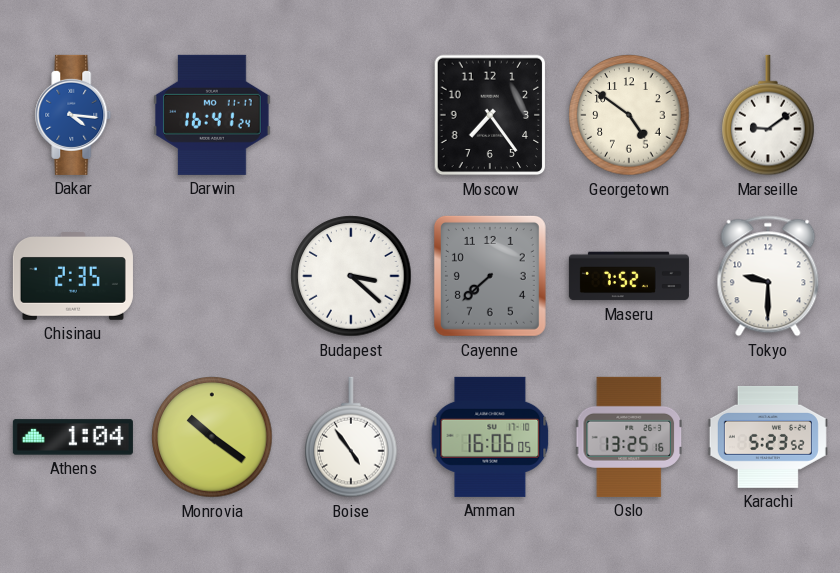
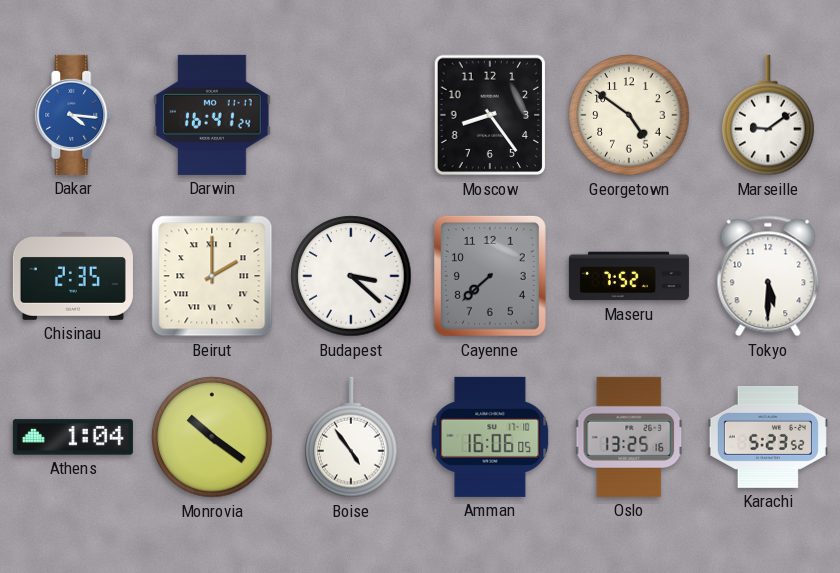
Moscow: 7:24 -> 8:24
Beirut: none -> 2:00
Tokyo: 9:30 -> 5:30
